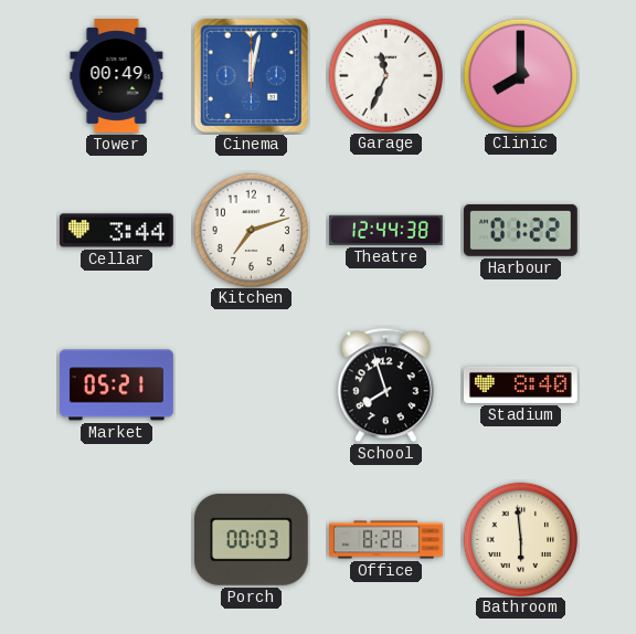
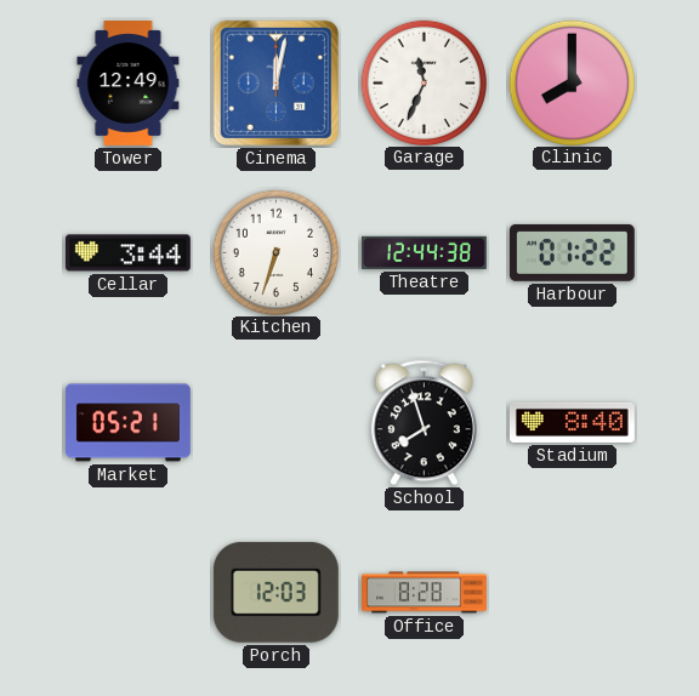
Tower: 00:49 -> 12:49
Kitchen: 7:12 -> 6:33
Porch: 00:03 -> 12:03
Bathroom: 5:59 -> none
